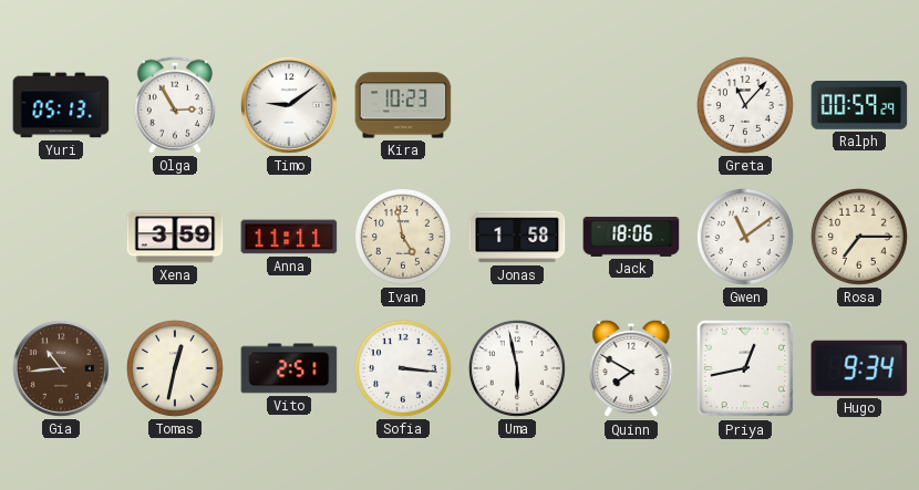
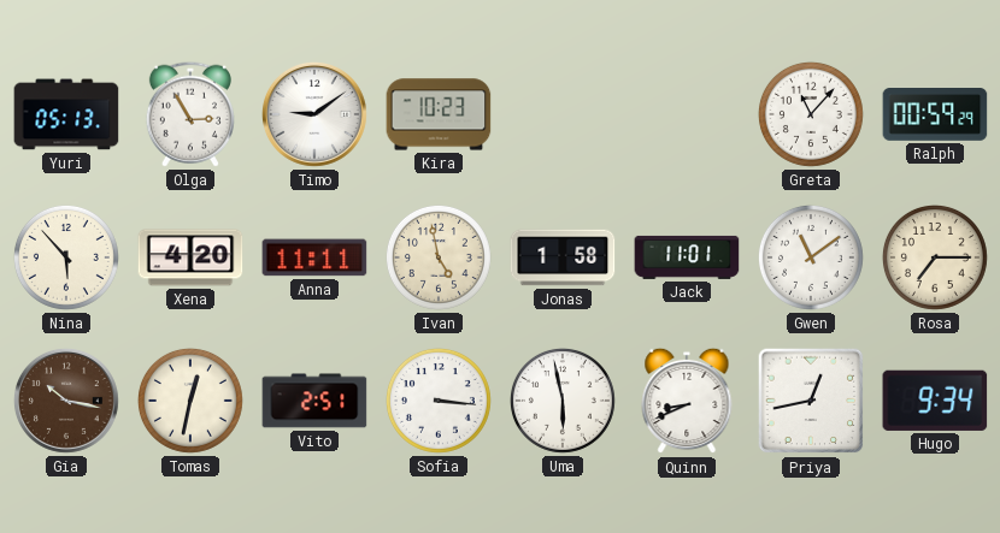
Nina: none -> 5:53
Xena: 3:59 -> 4:20
Jack: 18:06 -> 11:01
Gia: 10:44 -> 10:17
Quinn: 7:50 -> 8:41
